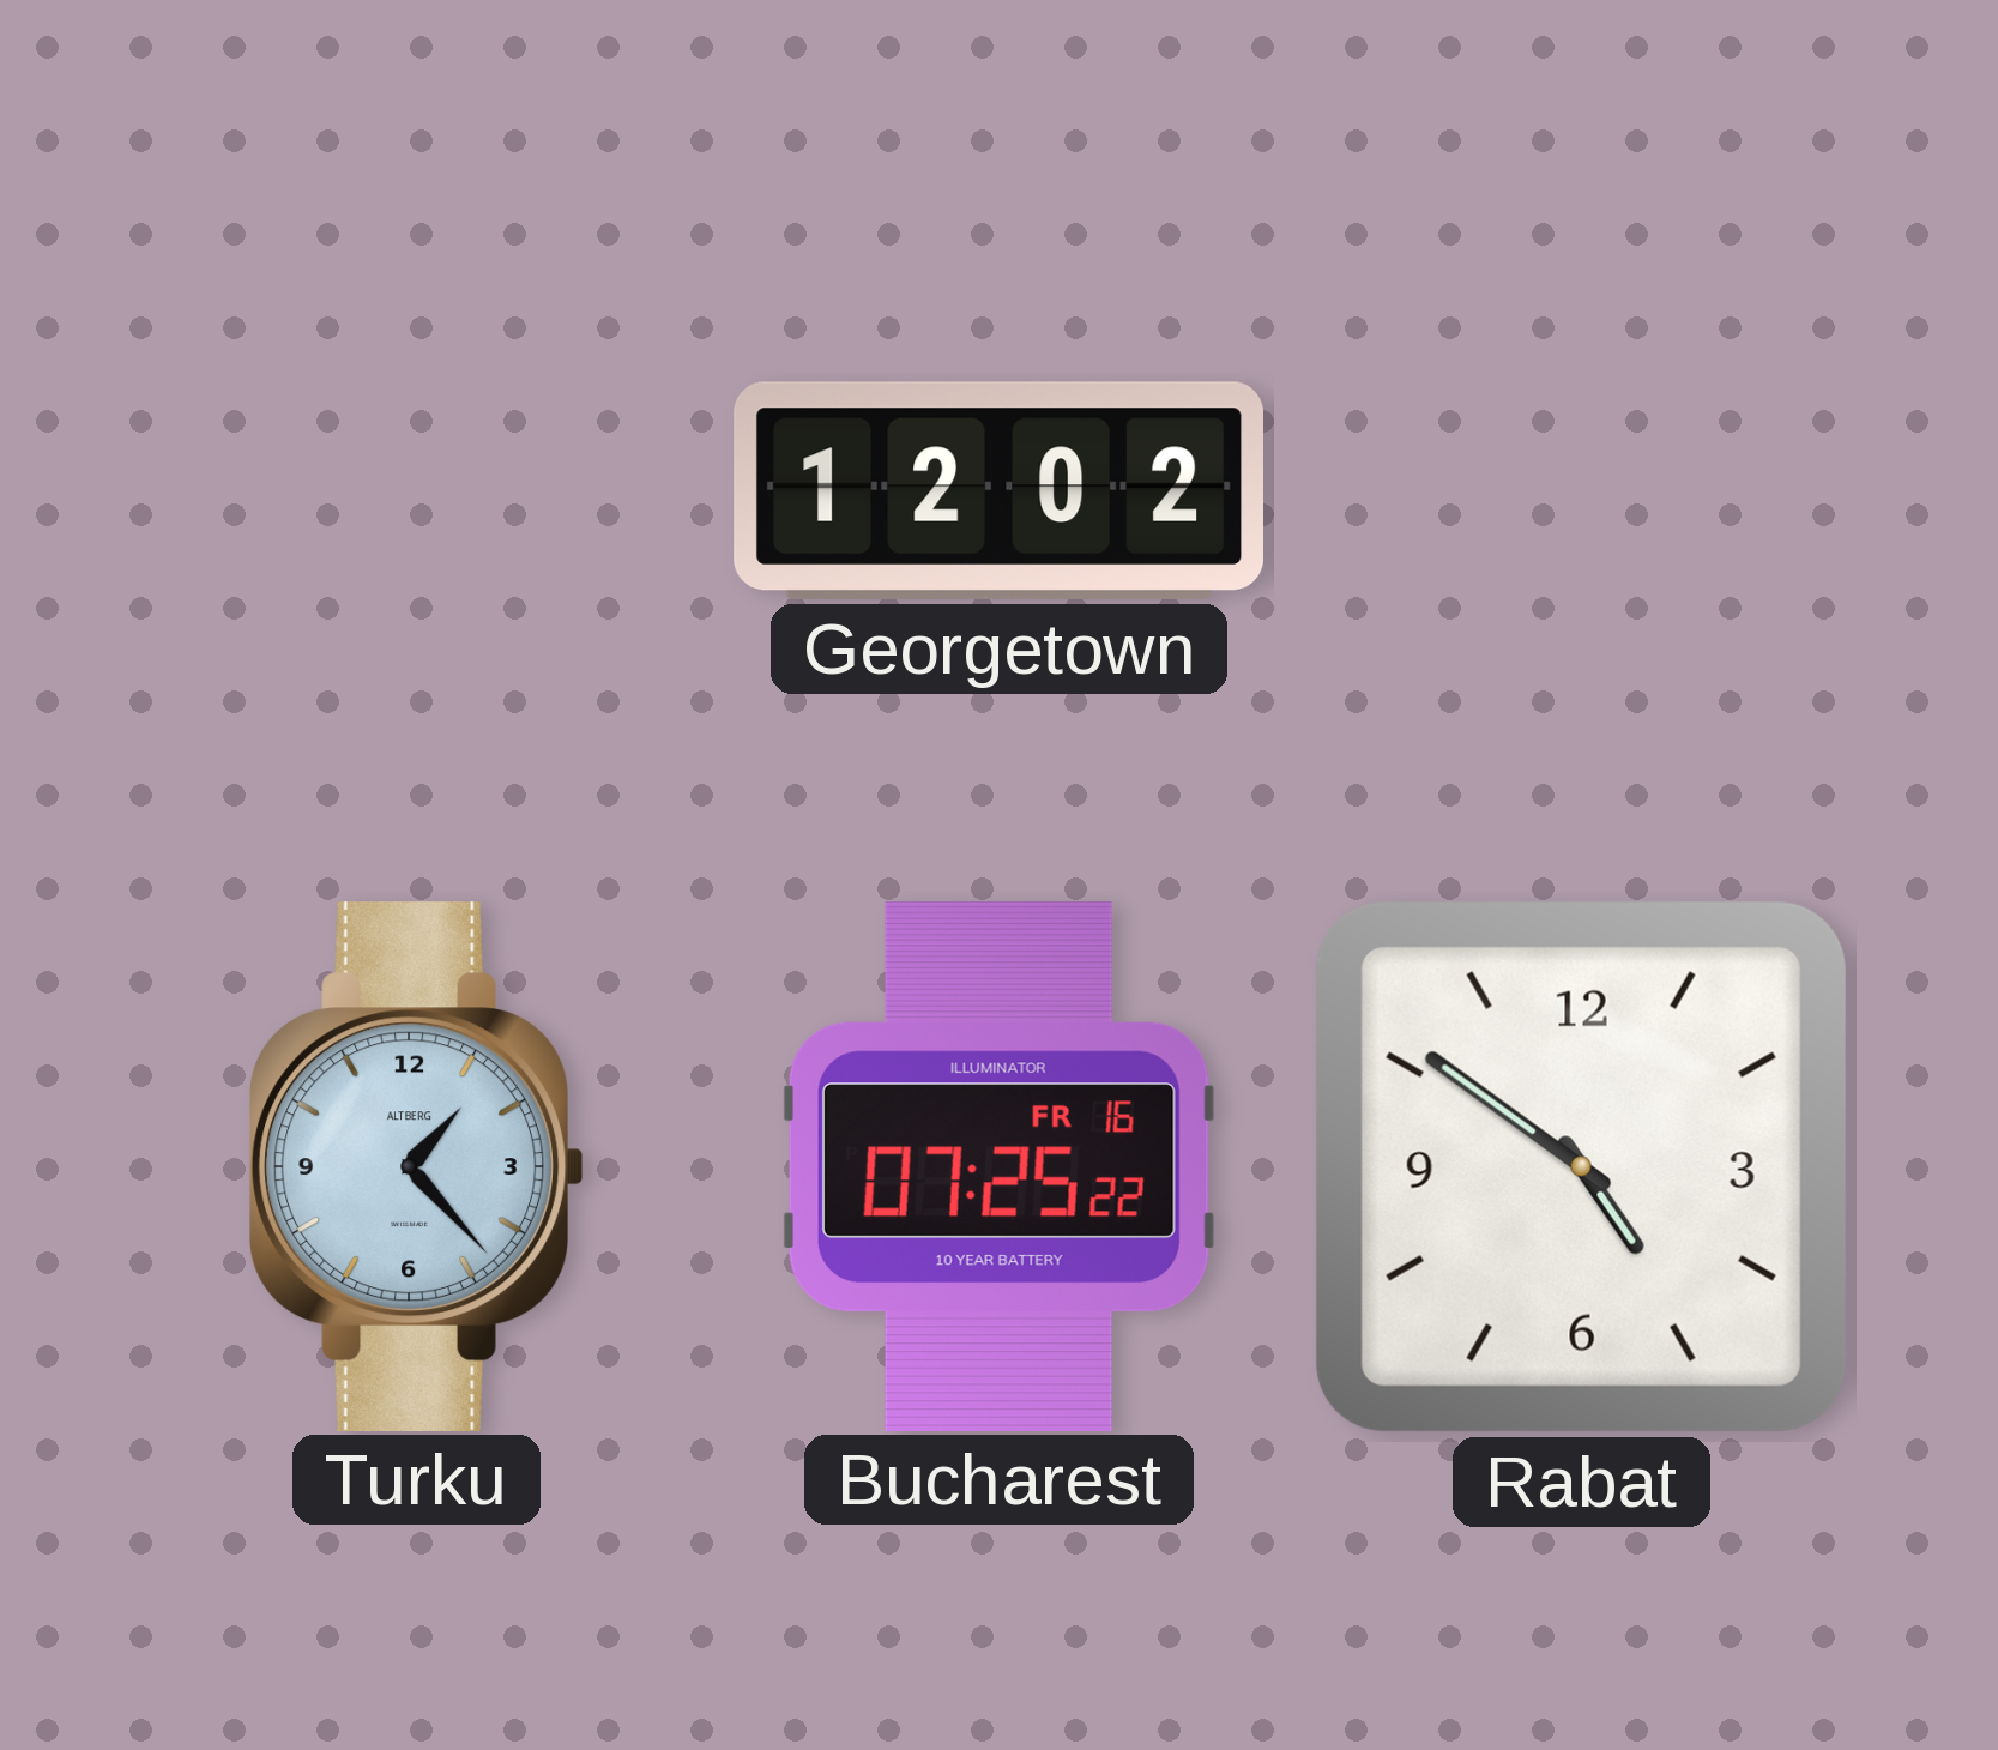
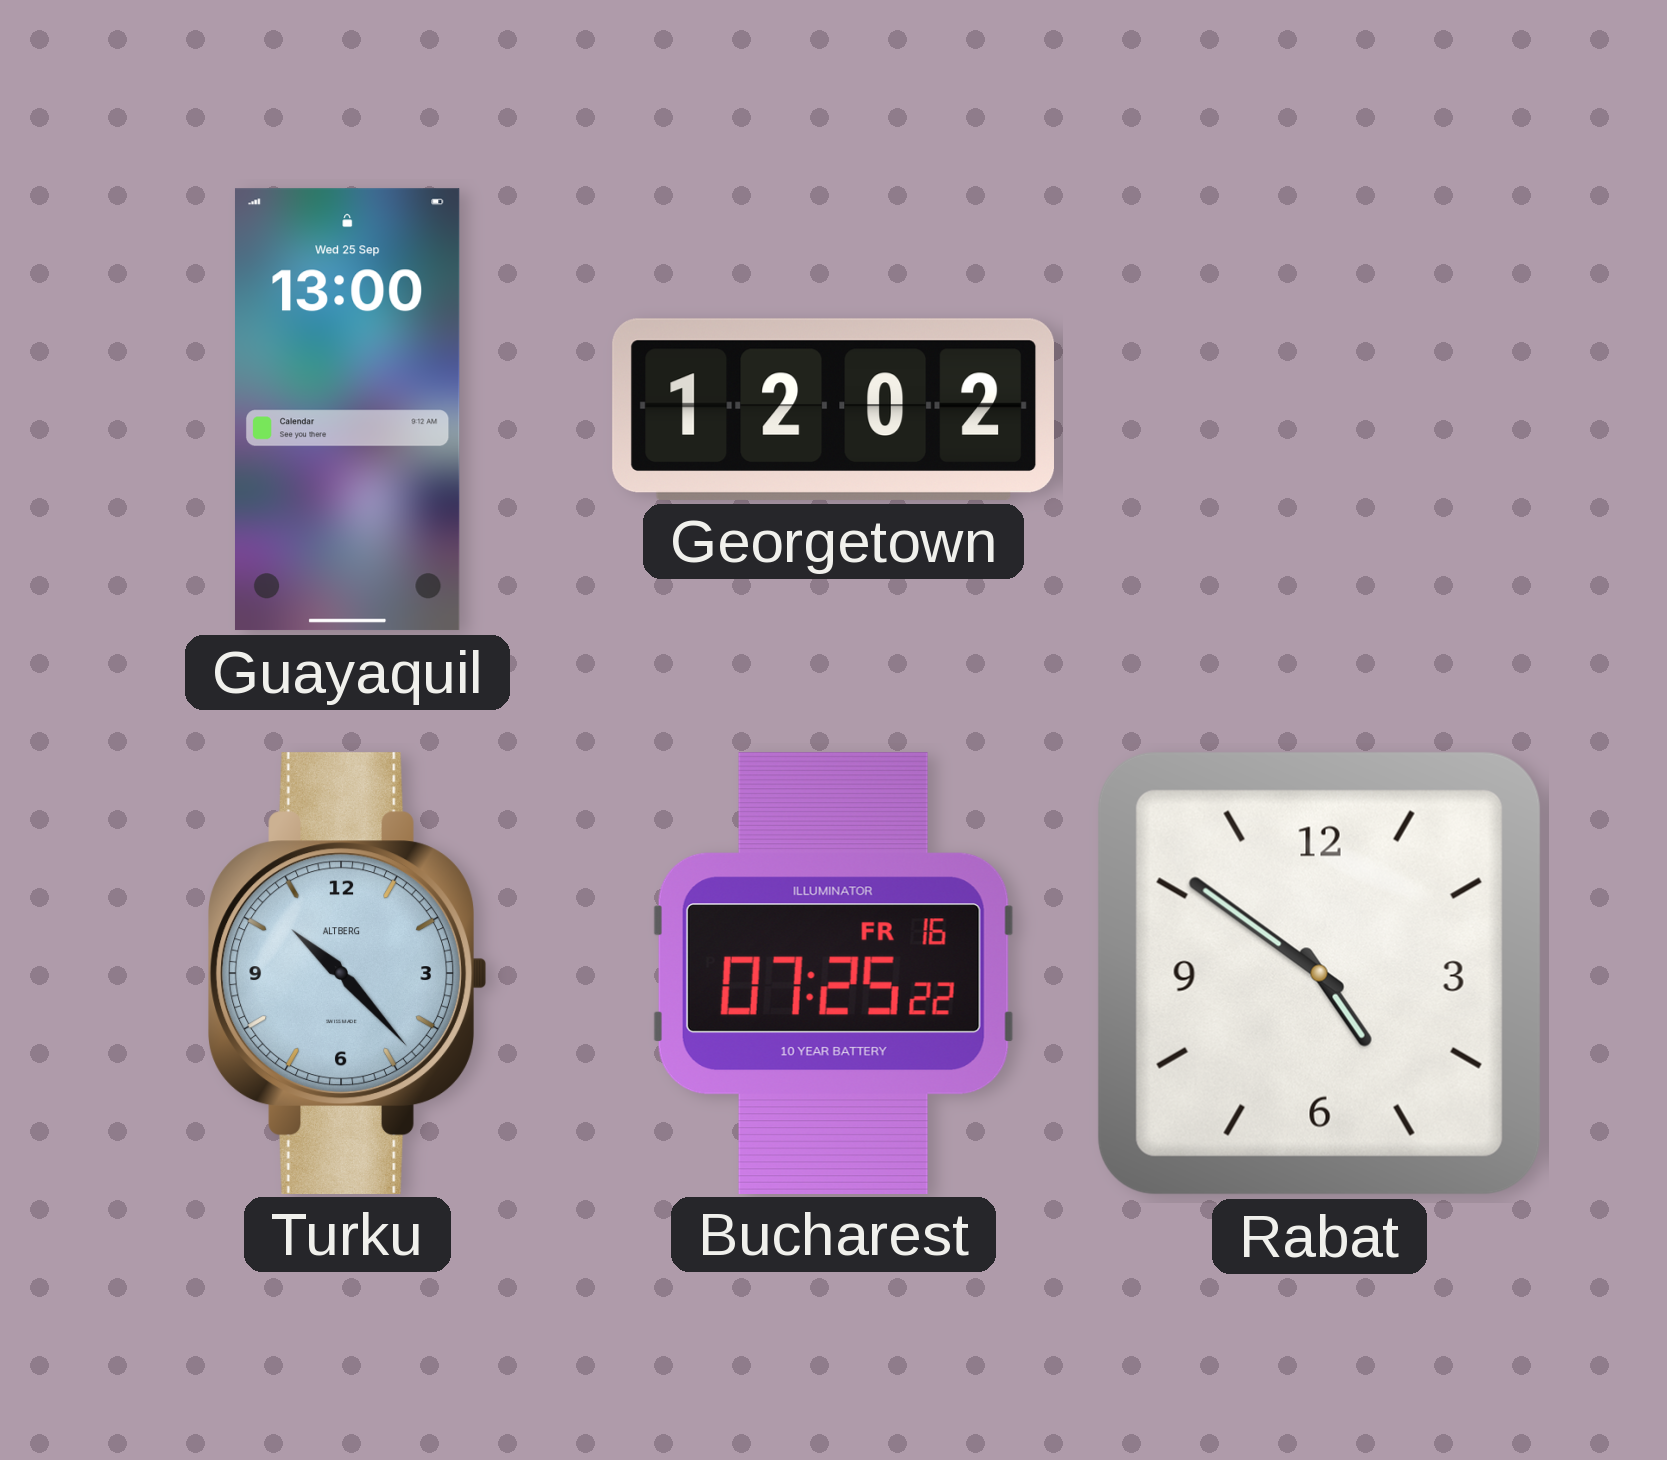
Guayaquil: none -> 13:00
Turku: 1:23 -> 10:23
